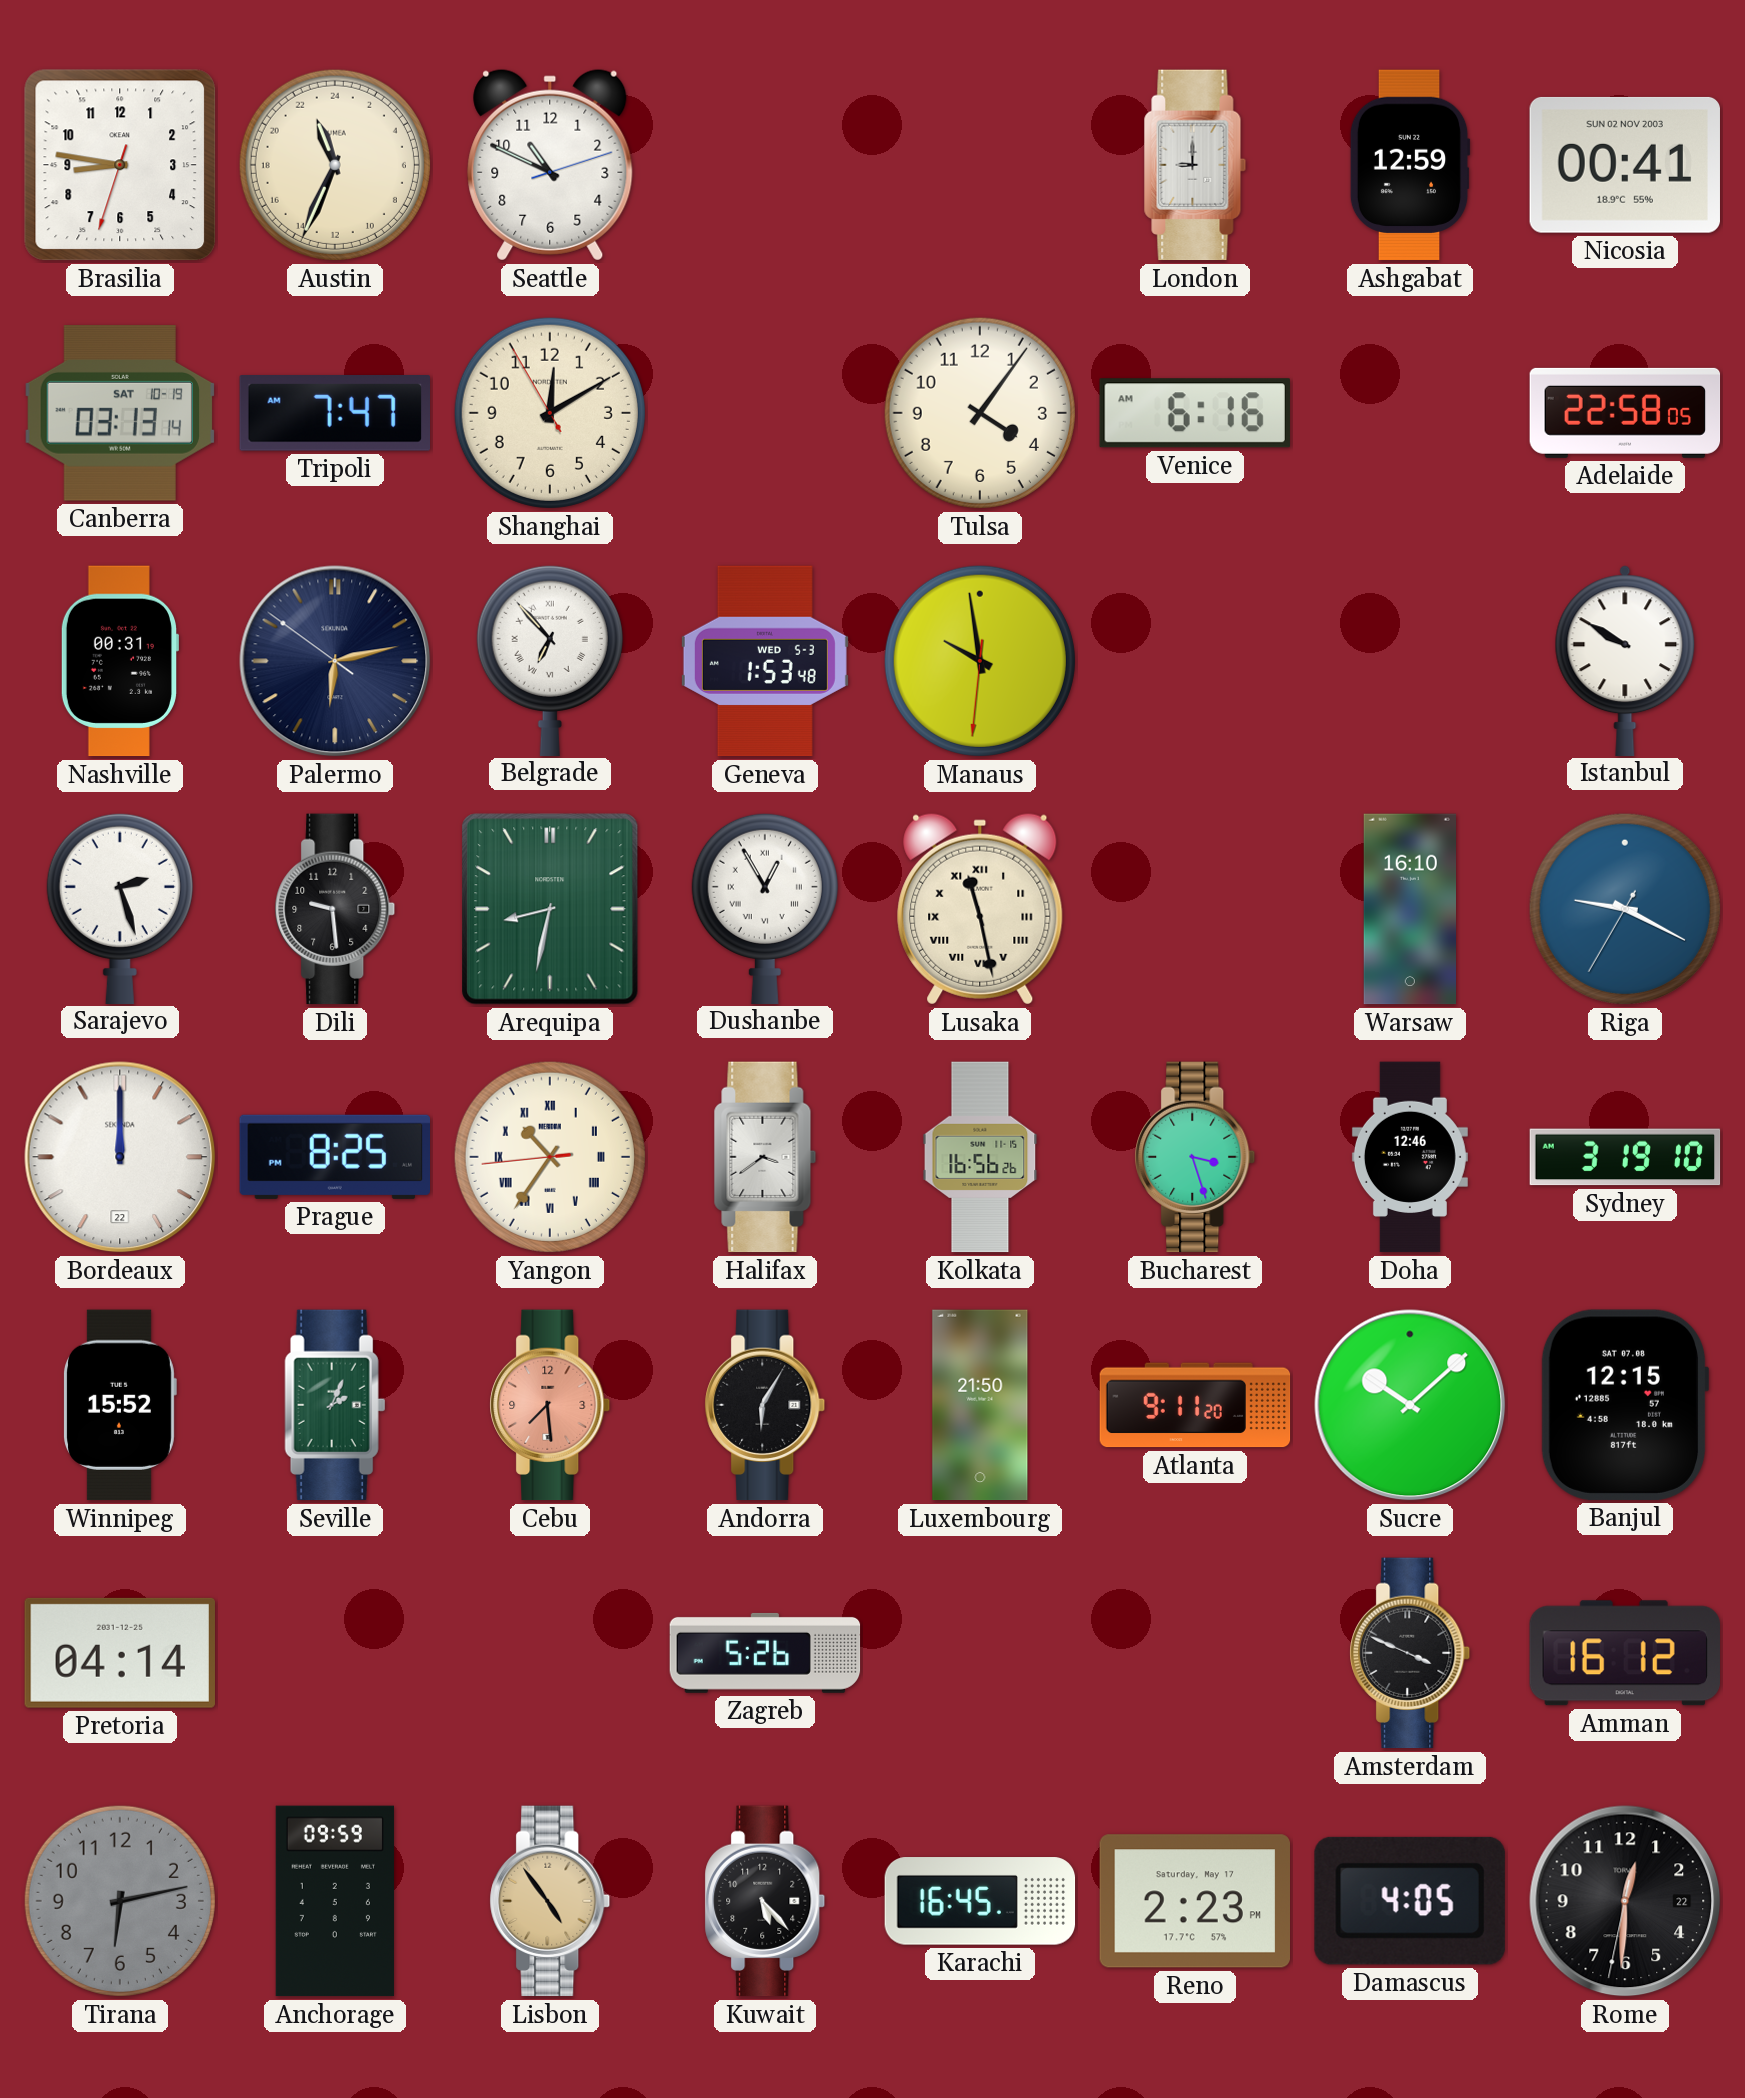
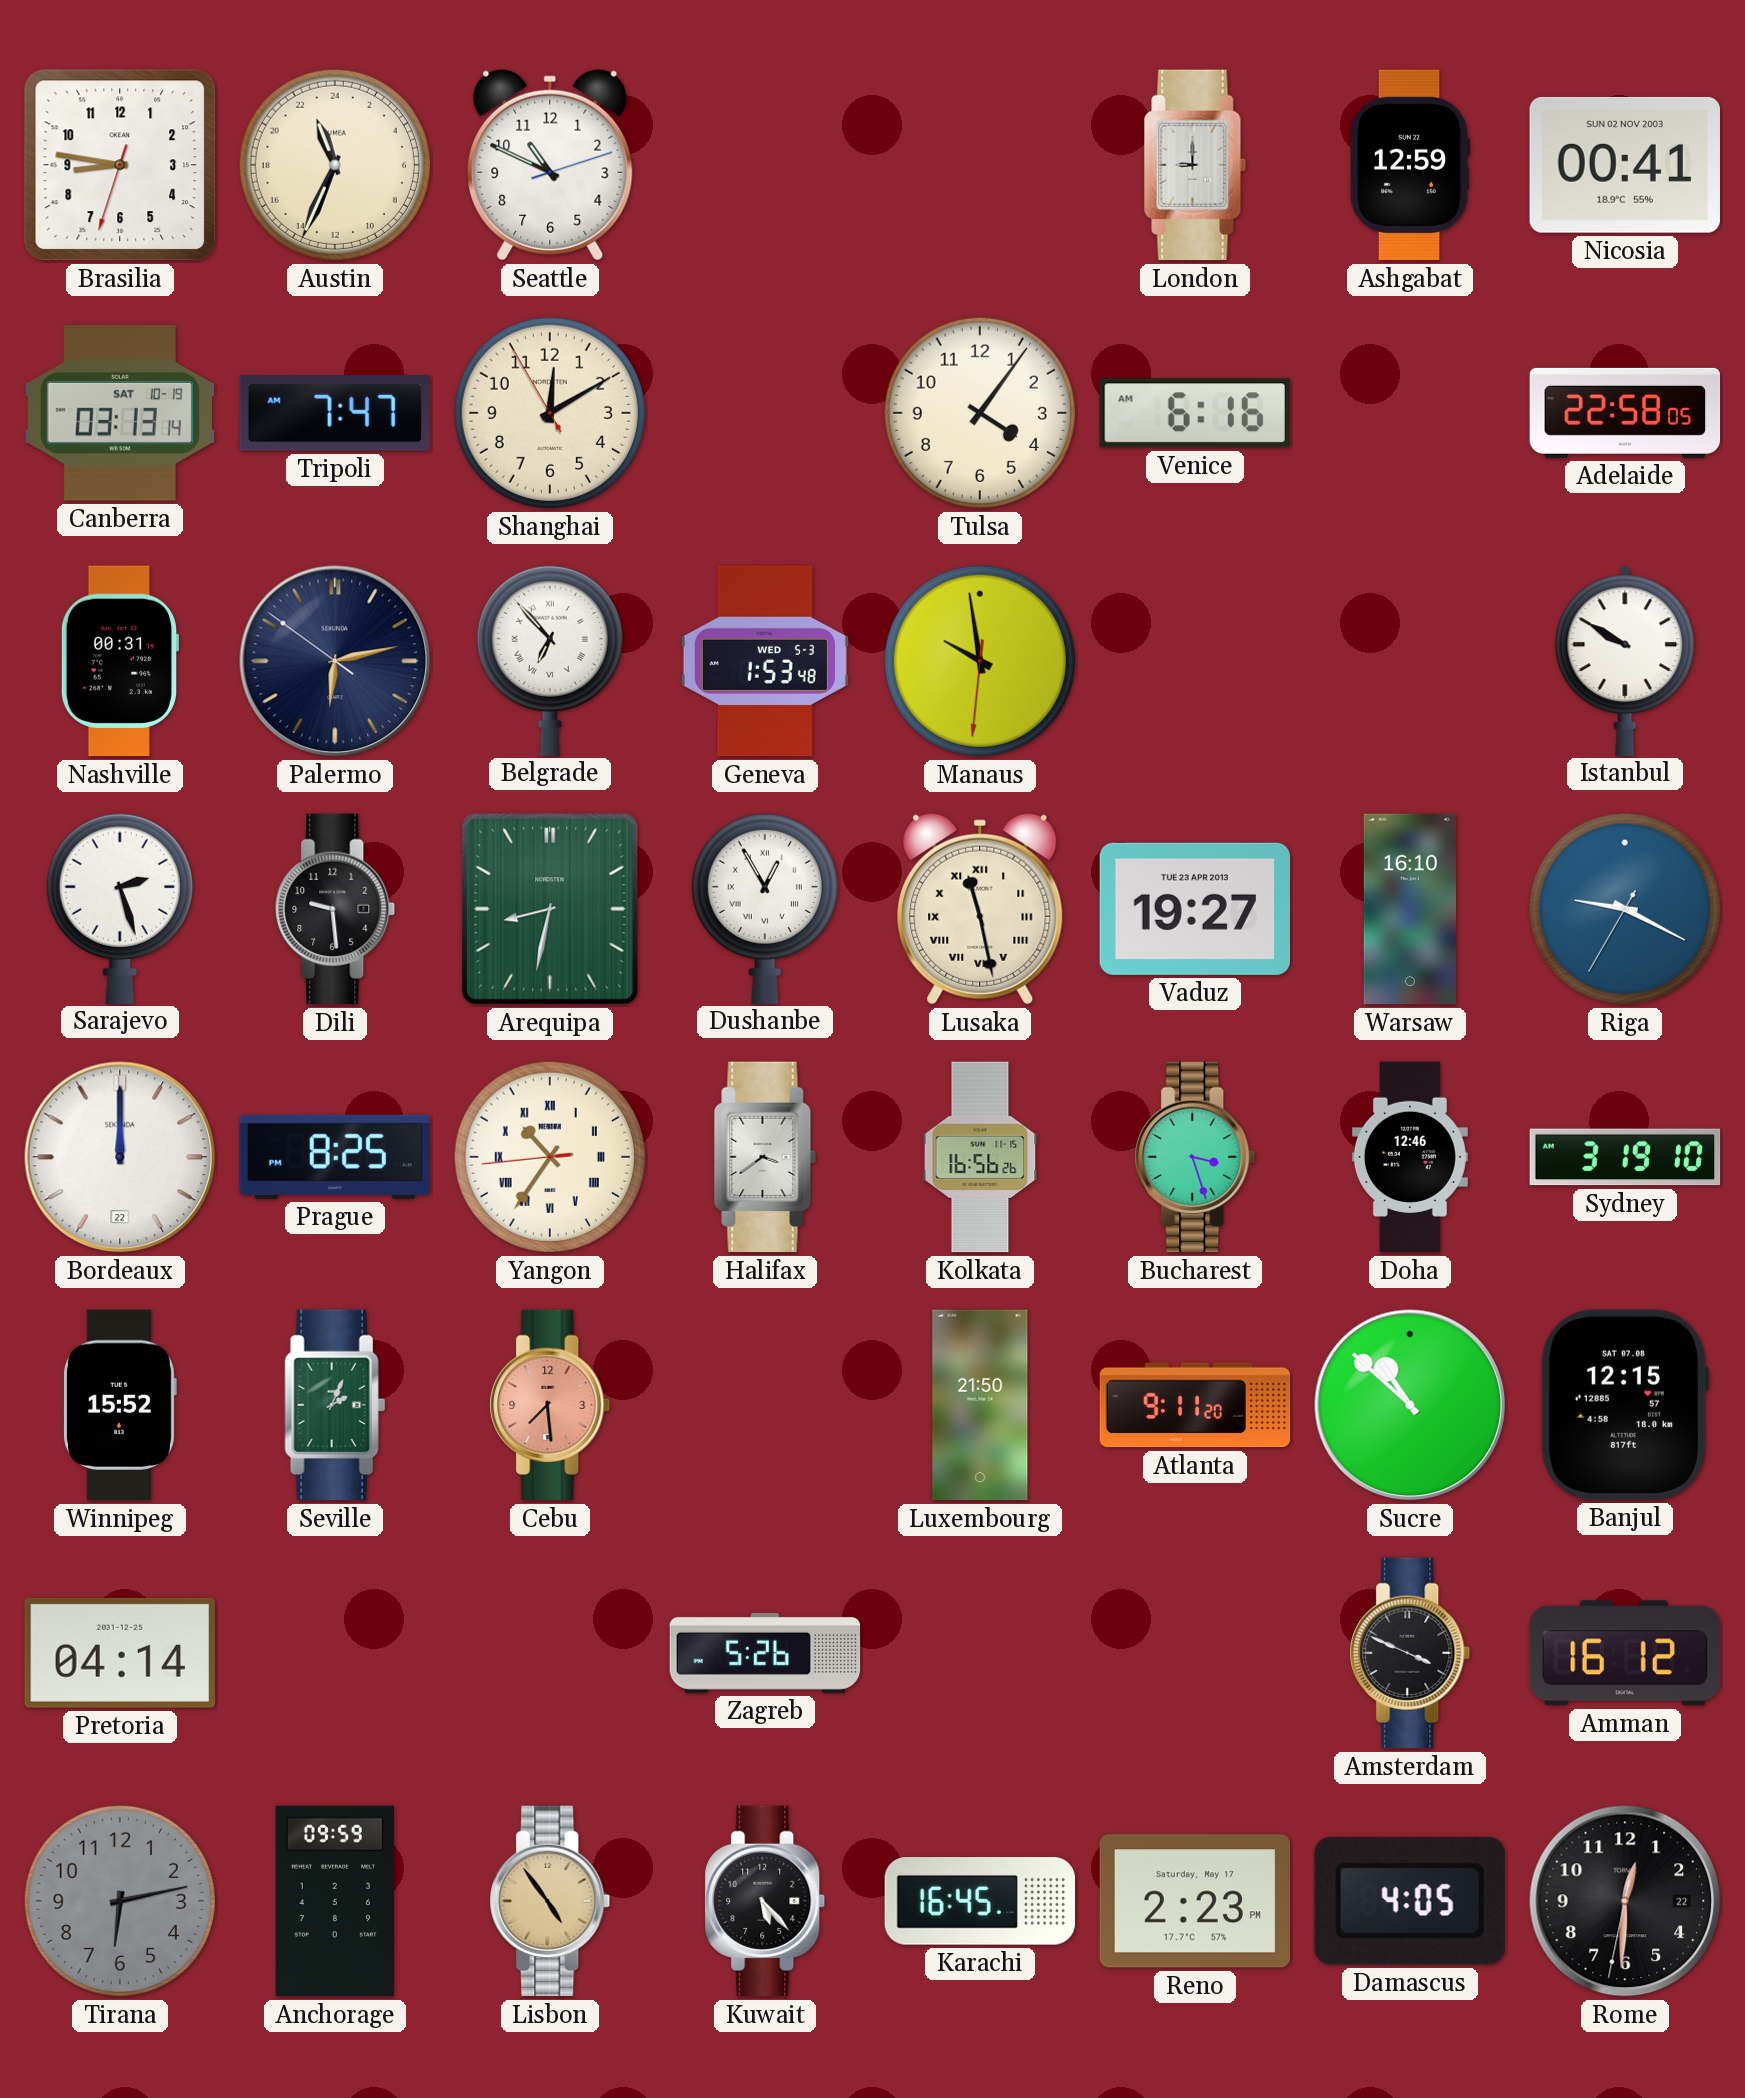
Vaduz: none -> 19:27
Andorra: 6:05 -> none
Sucre: 10:08 -> 10:52
